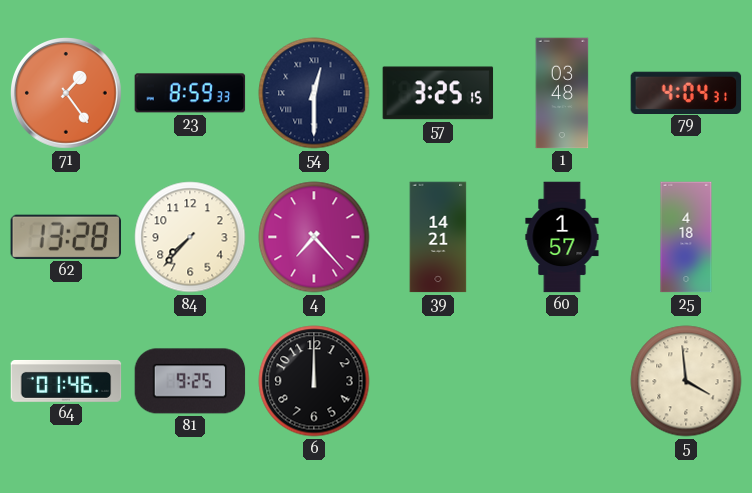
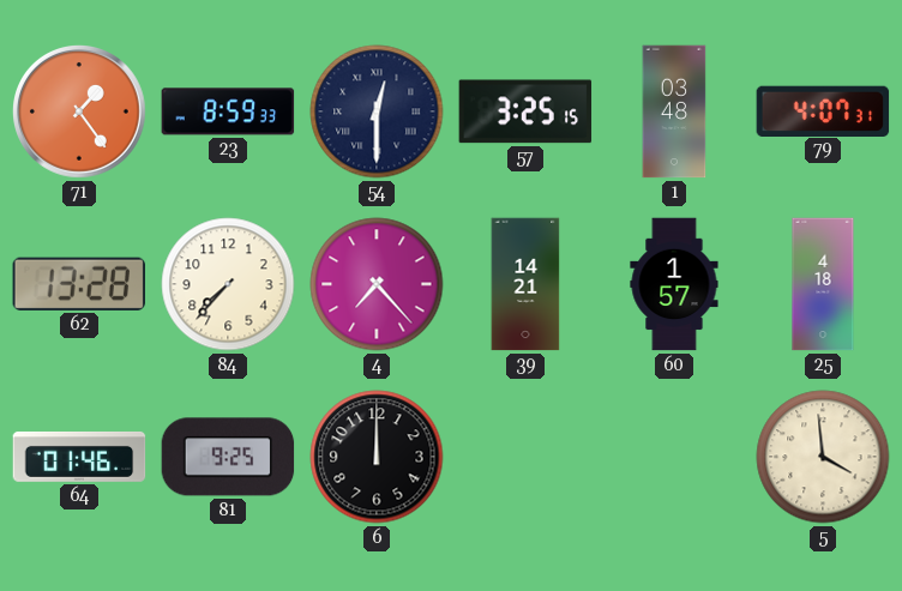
79: 4:04 -> 4:07
